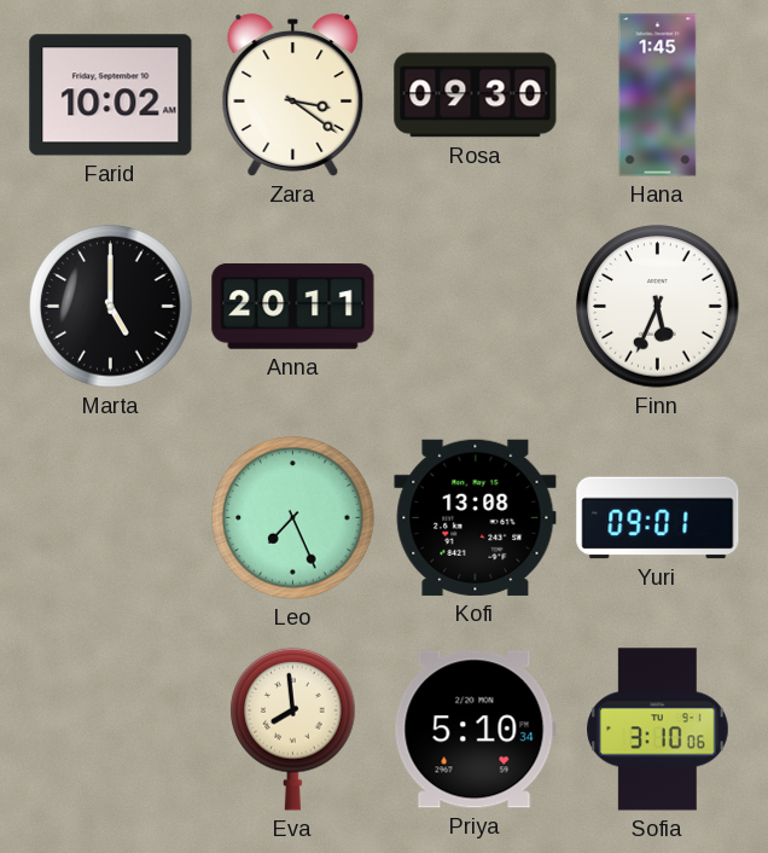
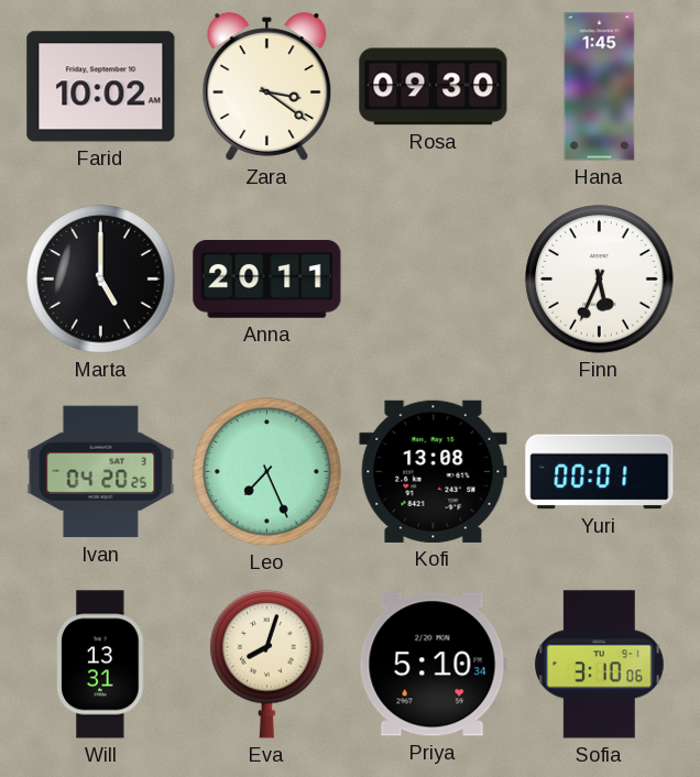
Ivan: none -> 04:20
Yuri: 09:01 -> 00:01
Will: none -> 13:31
Eva: 7:59 -> 8:03
